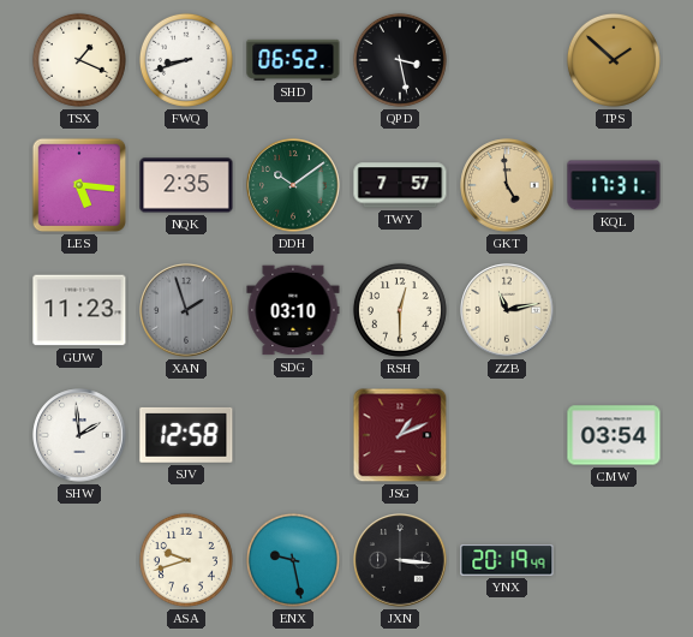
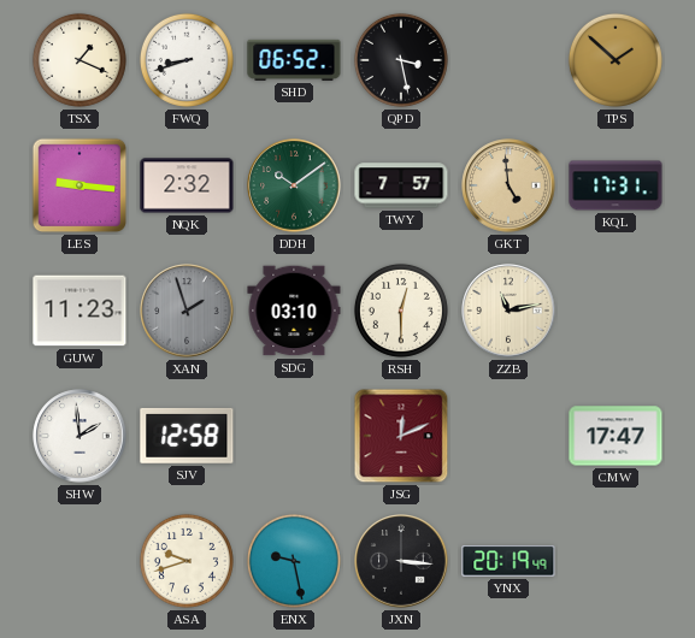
LES: 5:16 -> 9:16
NQK: 2:35 -> 2:32
JSG: 1:11 -> 12:11
CMW: 03:54 -> 17:47
